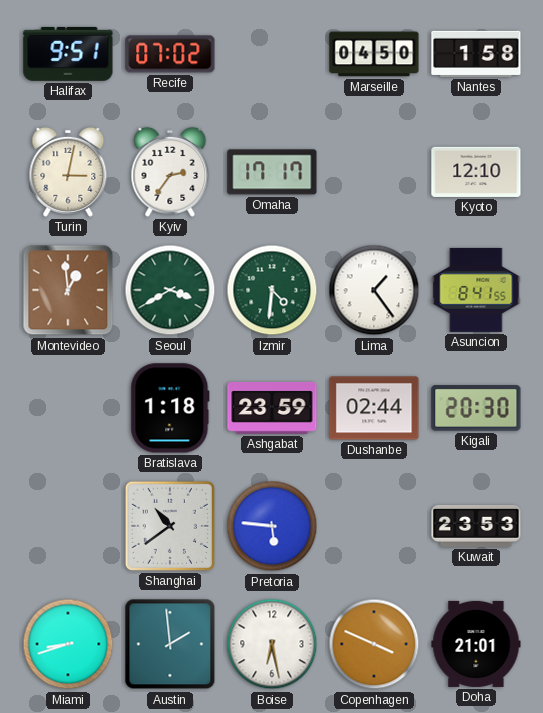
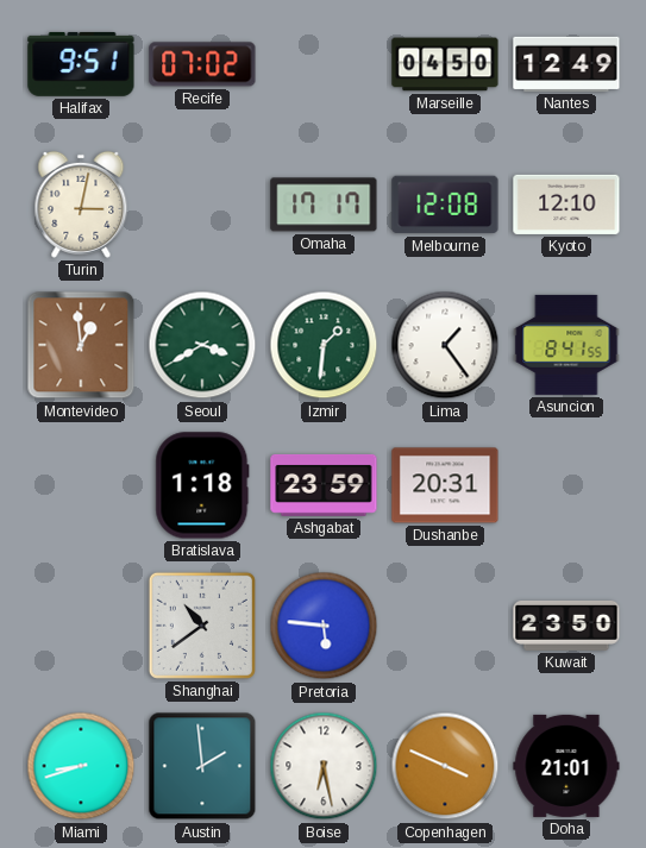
Nantes: 1:58 -> 12:49
Kyiv: 2:36 -> none
Melbourne: none -> 12:08
Izmir: 4:31 -> 1:31
Dushanbe: 02:44 -> 20:31
Kigali: 20:30 -> none
Kuwait: 23:53 -> 23:50
